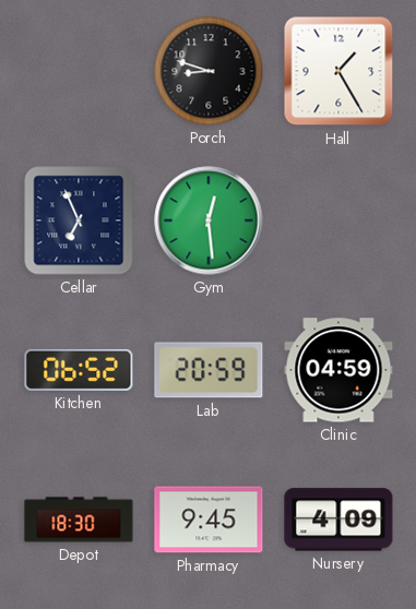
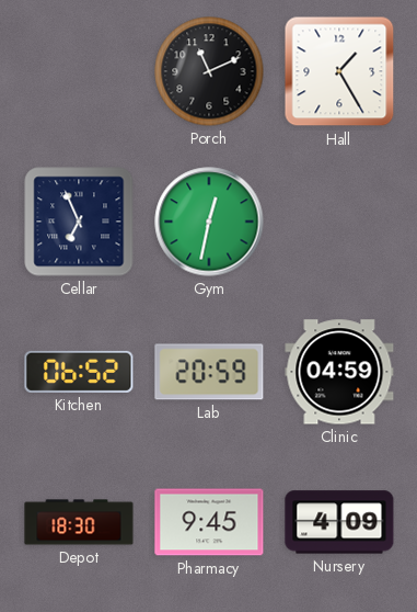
Porch: 8:48 -> 11:11
Gym: 12:29 -> 12:32
